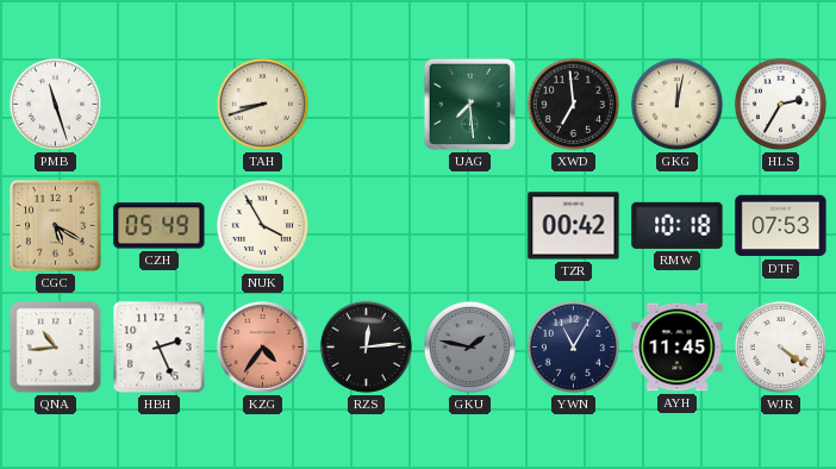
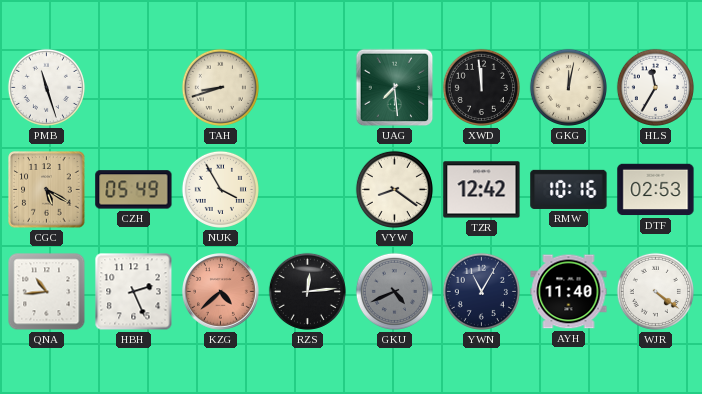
XWD: 6:59 -> 11:59
HLS: 2:35 -> 11:35
VYW: none -> 8:21
TZR: 00:42 -> 12:42
RMW: 10:18 -> 10:16
DTF: 07:53 -> 02:53
KZG: 4:36 -> 4:38
GKU: 1:47 -> 4:41
AYH: 11:45 -> 11:40
